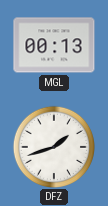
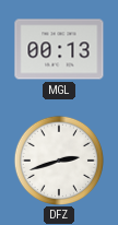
DFZ: 1:42 -> 2:42
